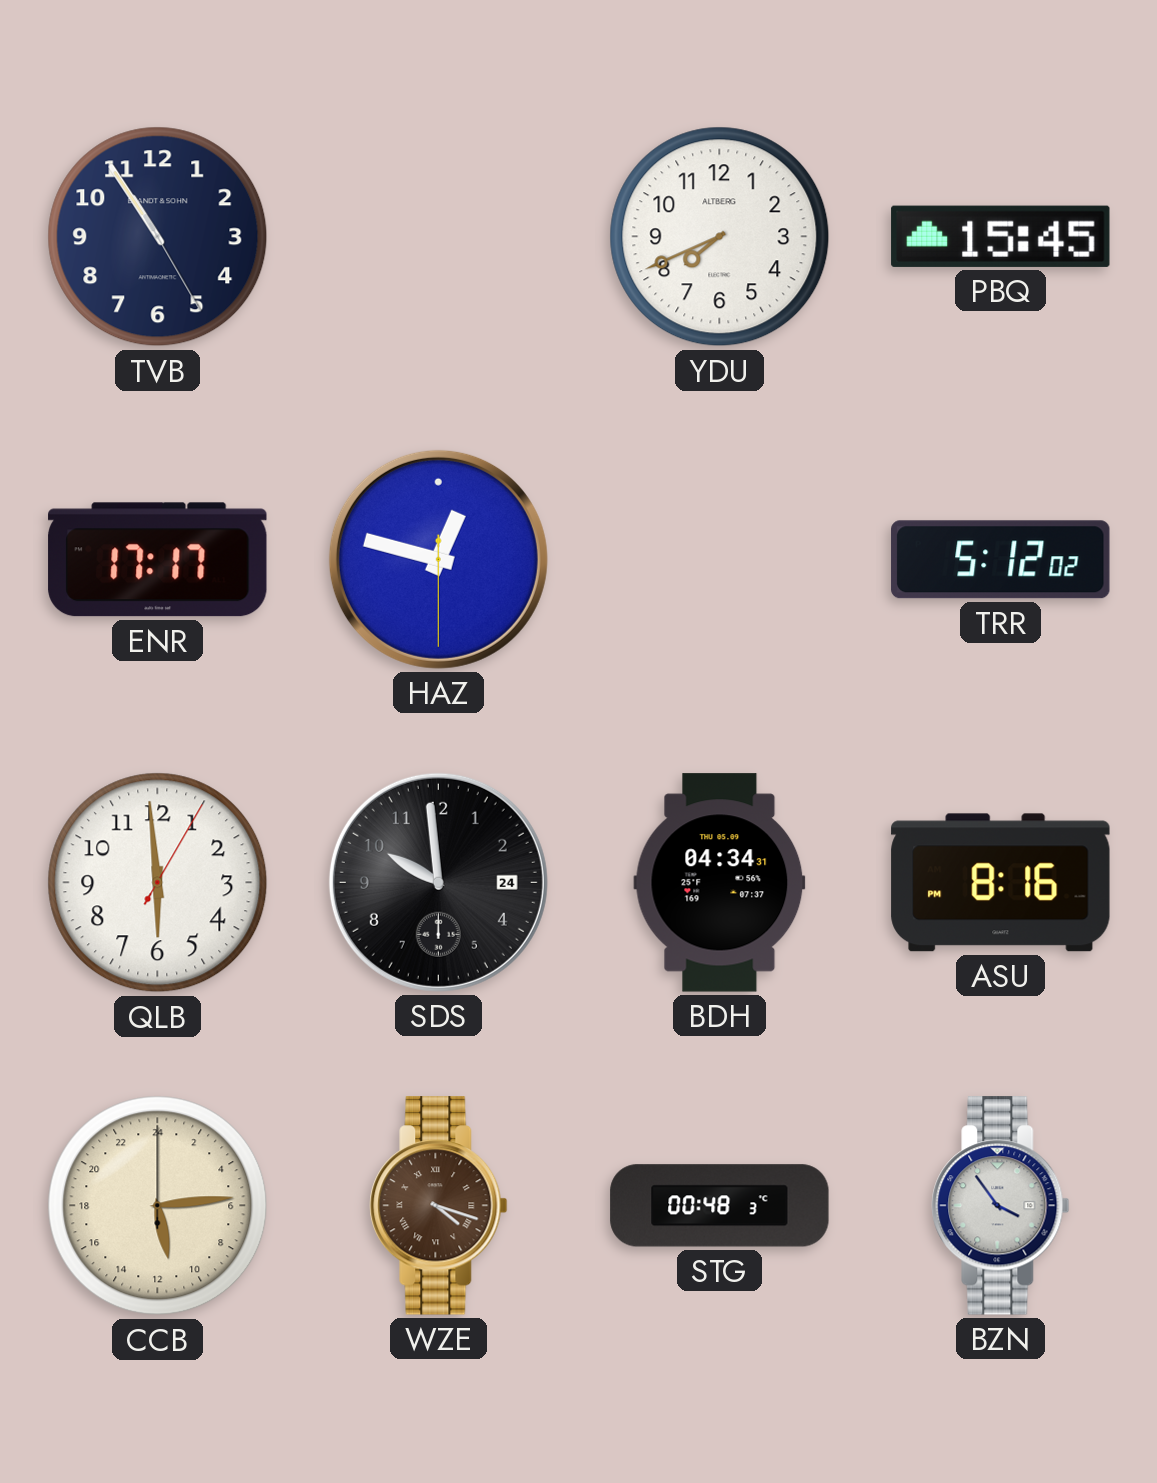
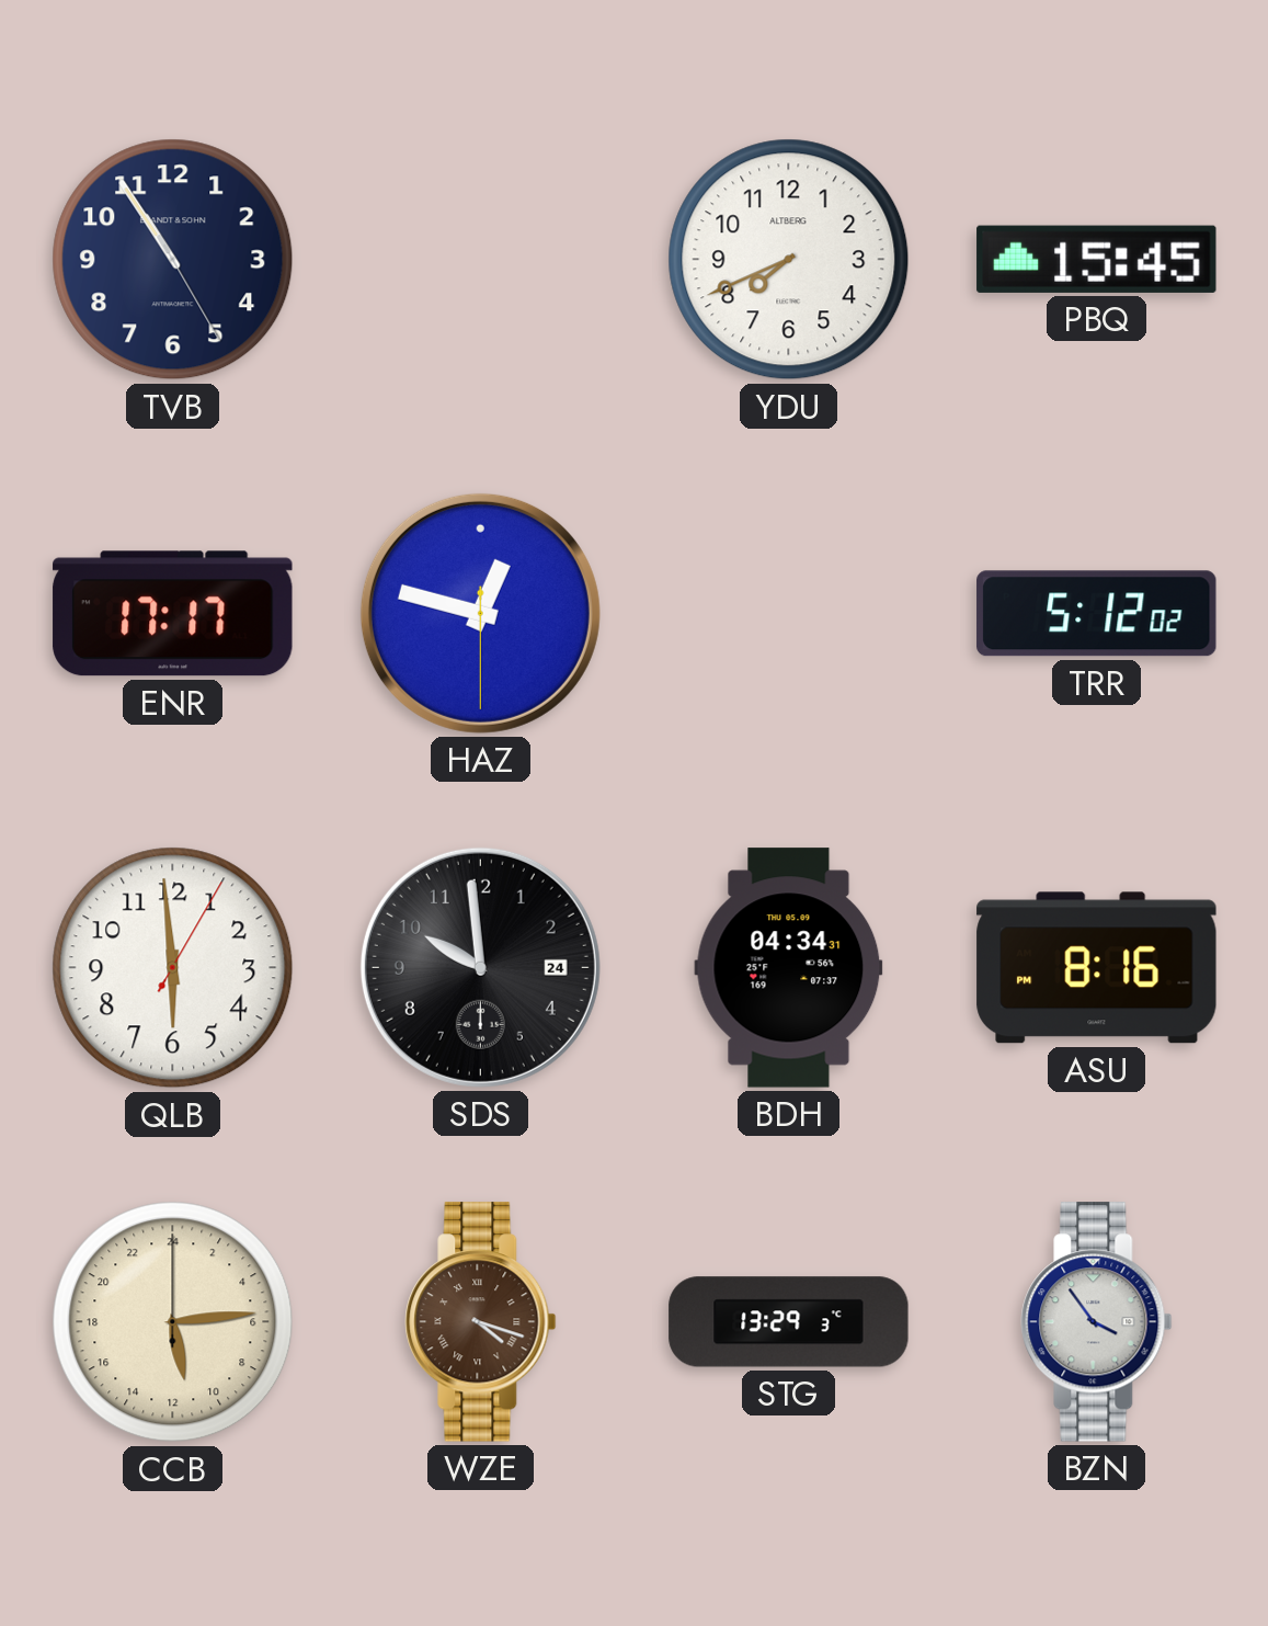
STG: 00:48 -> 13:29
